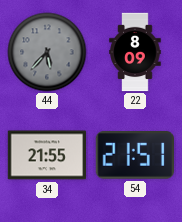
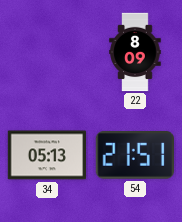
44: 5:37 -> none
34: 21:55 -> 05:13
